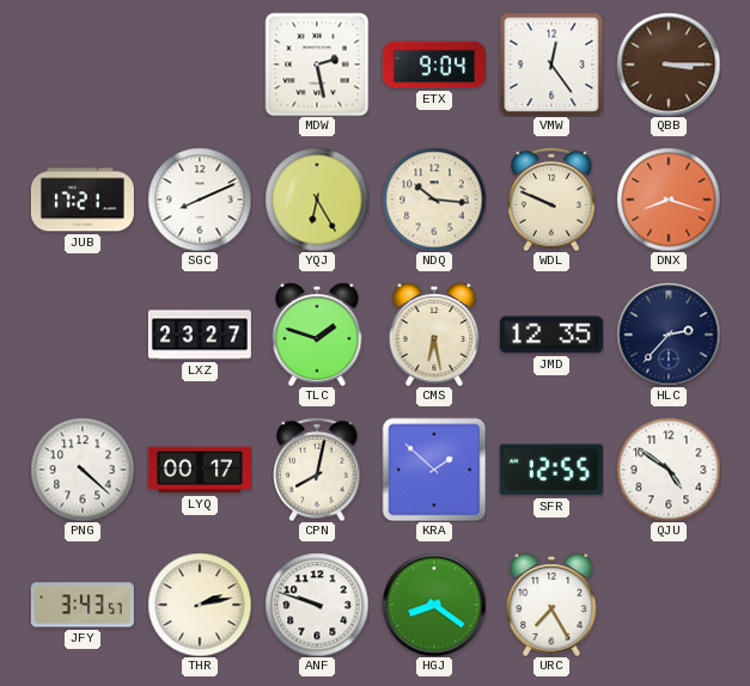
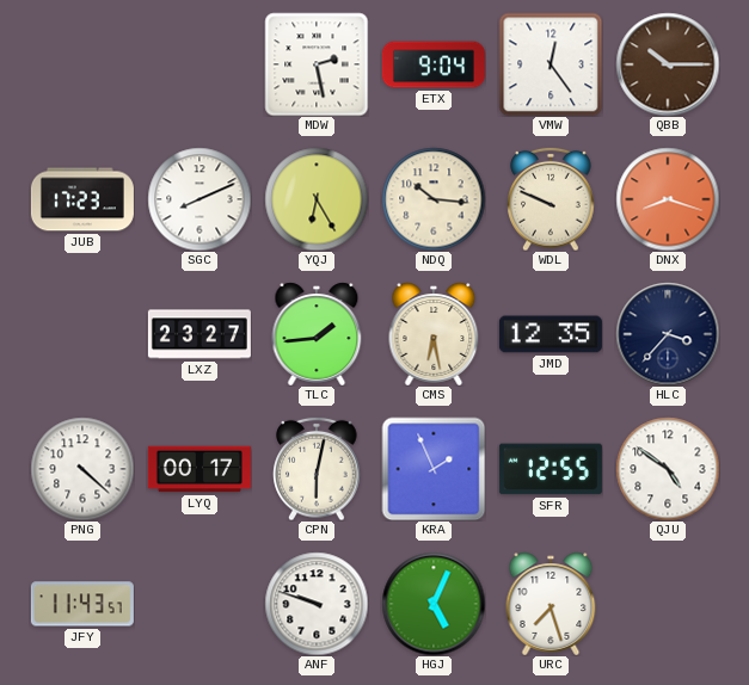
QBB: 3:15 -> 10:15
JUB: 17:21 -> 17:23
TLC: 1:48 -> 1:44
HLC: 2:37 -> 3:37
CPN: 8:02 -> 6:02
KRA: 1:52 -> 1:56
JFY: 3:43 -> 11:43
THR: 2:13 -> none
HGJ: 8:21 -> 5:04
URC: 7:25 -> 7:27
